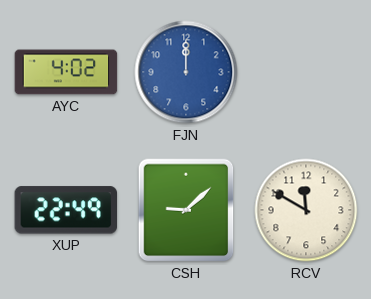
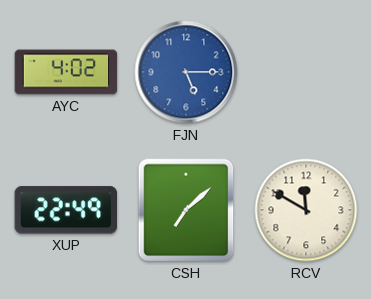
FJN: 12:00 -> 5:15
CSH: 9:08 -> 7:08
